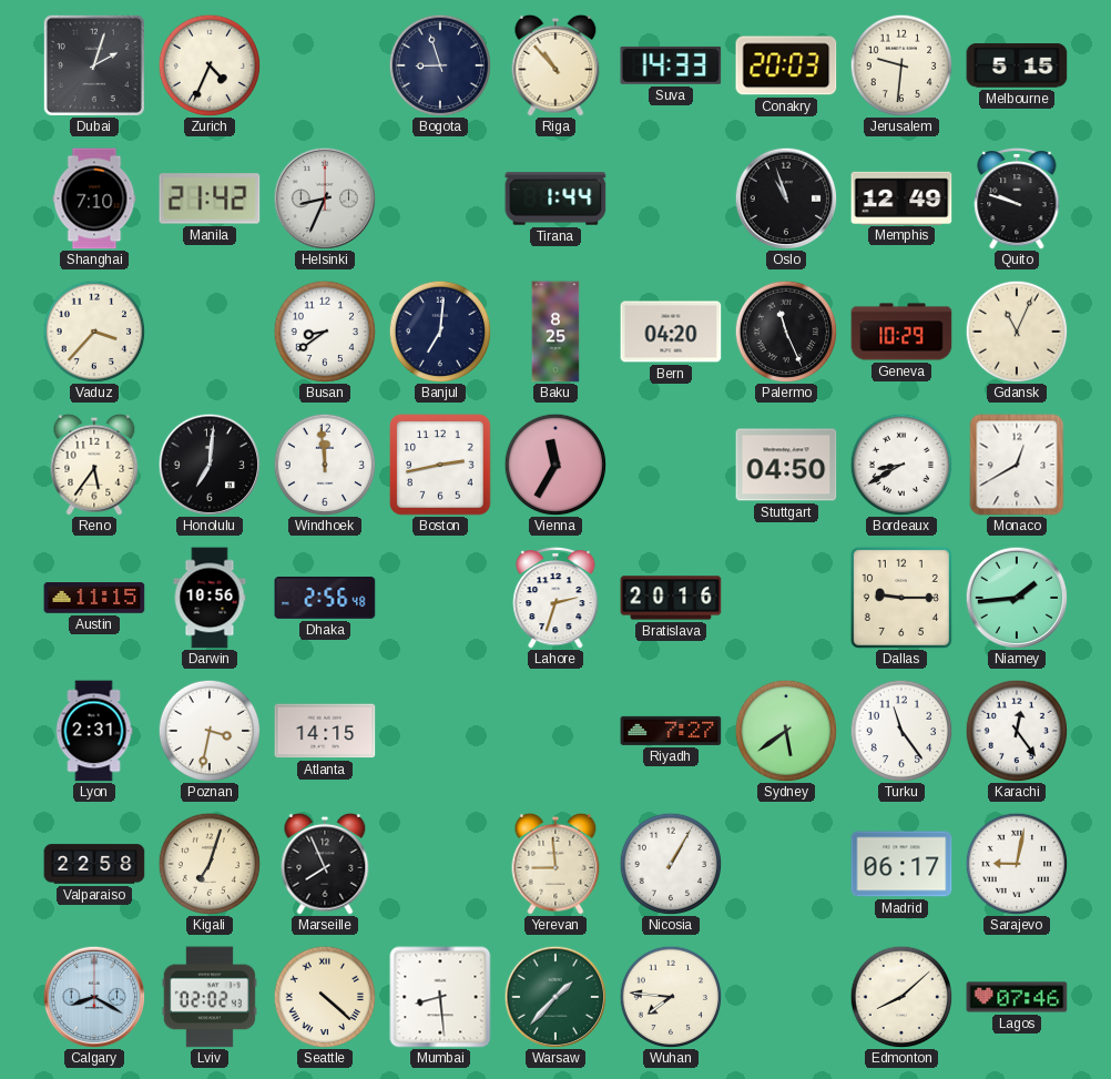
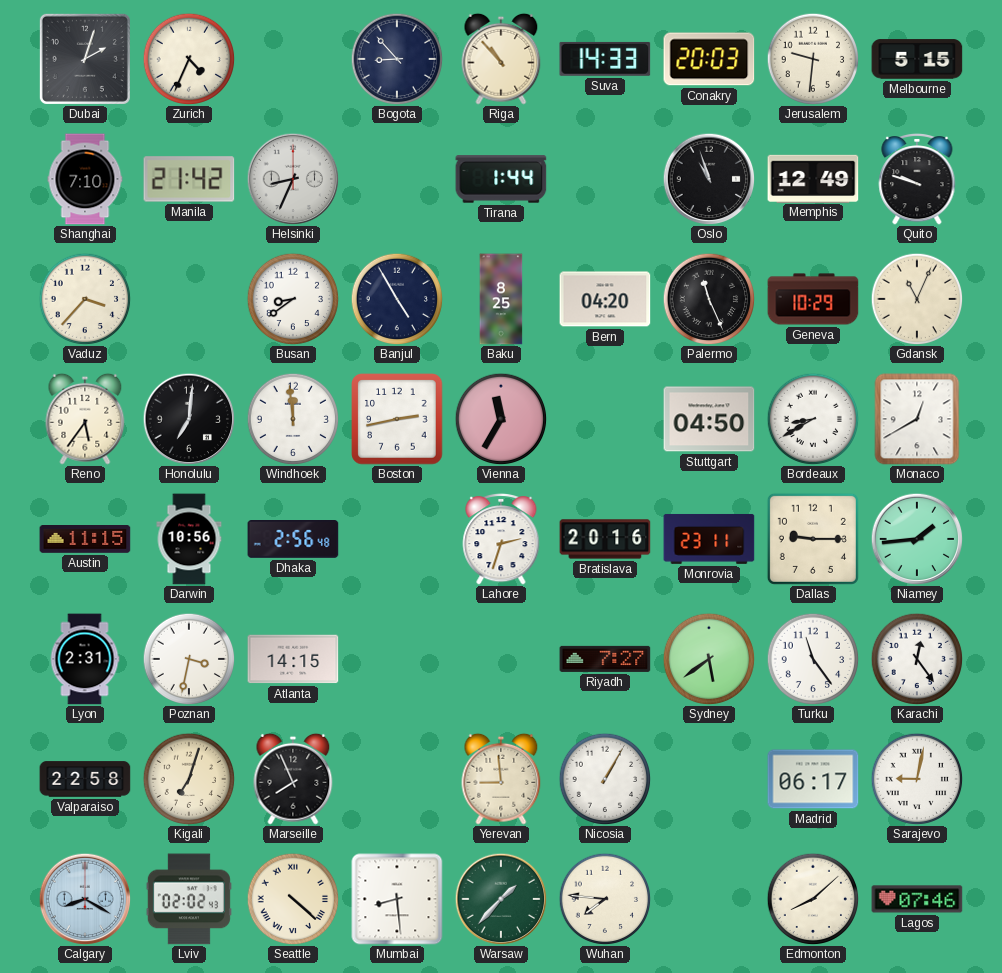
Bogota: 8:57 -> 8:53
Banjul: 7:01 -> 4:55
Monrovia: none -> 23:11
